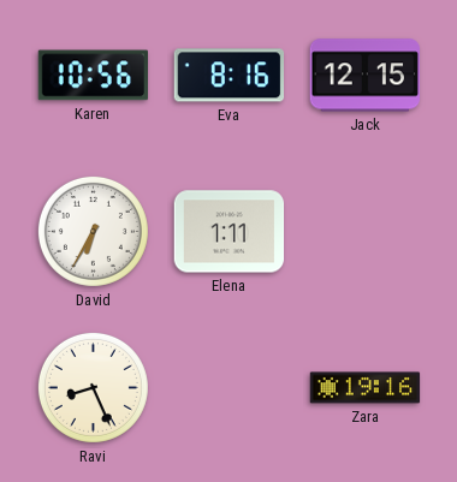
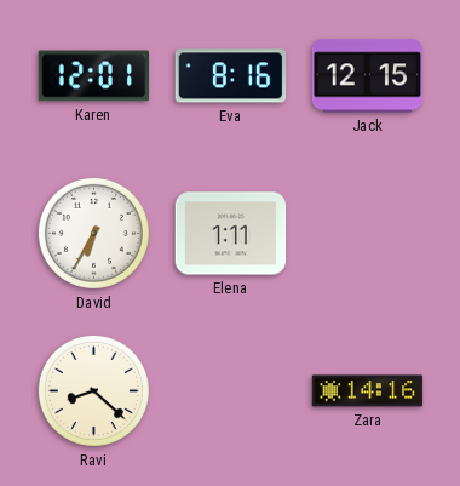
Karen: 10:56 -> 12:01
Ravi: 8:26 -> 8:22
Zara: 19:16 -> 14:16
